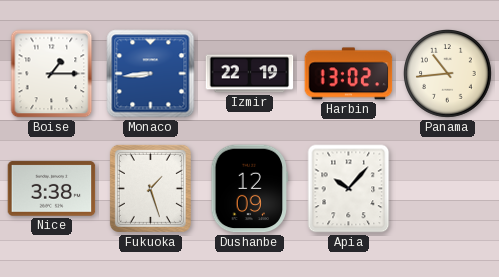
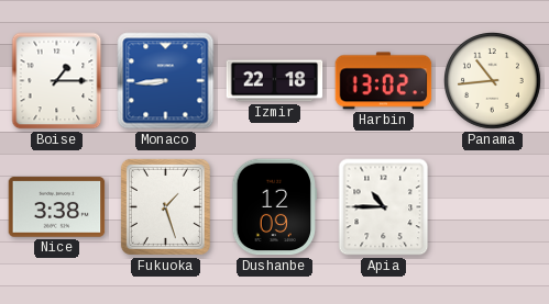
Izmir: 22:19 -> 22:18
Apia: 10:07 -> 10:45
